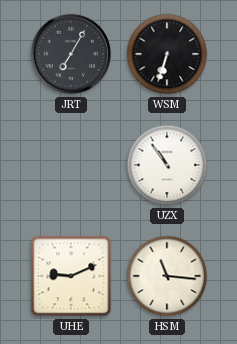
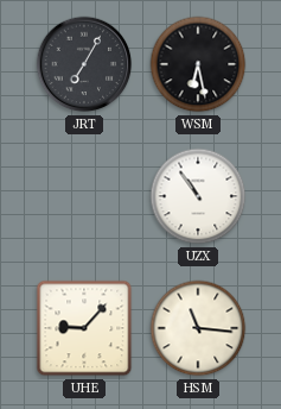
WSM: 6:33 -> 6:28
UHE: 9:11 -> 9:07
